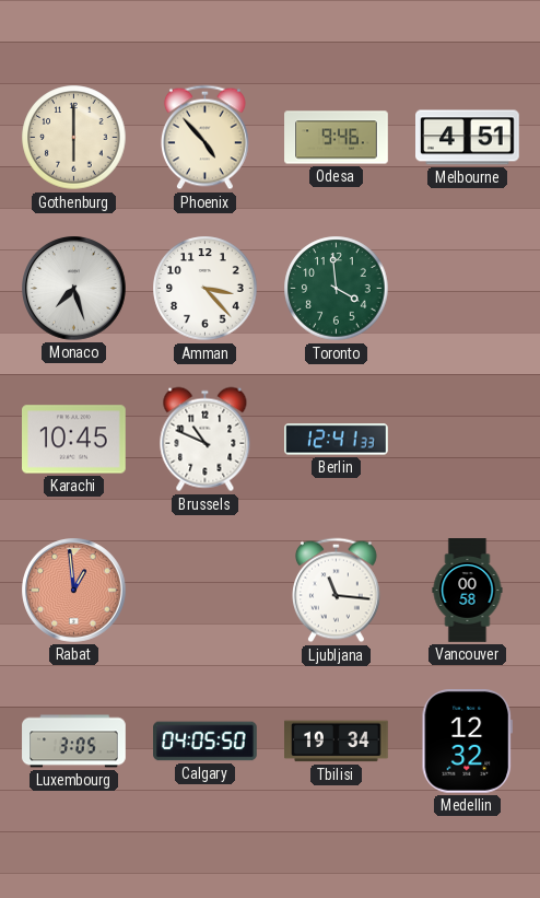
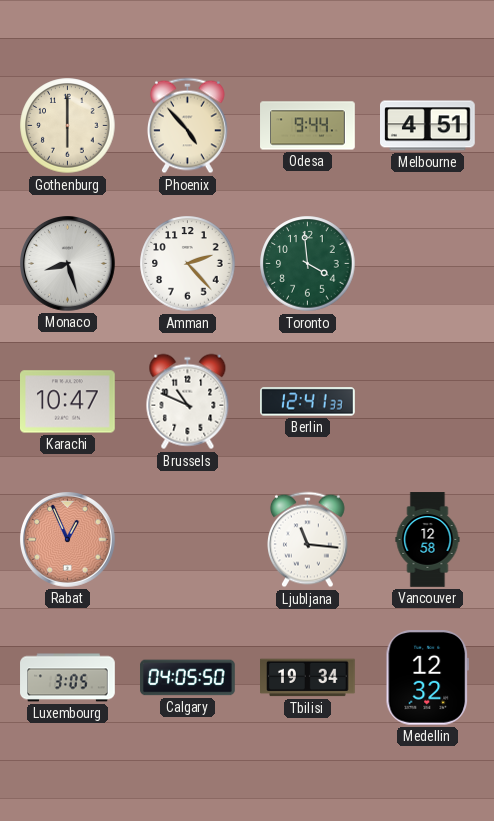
Odesa: 9:46 -> 9:44
Monaco: 7:27 -> 8:27
Amman: 3:23 -> 2:23
Karachi: 10:45 -> 10:47
Rabat: 12:59 -> 12:56
Vancouver: 00:58 -> 12:58
